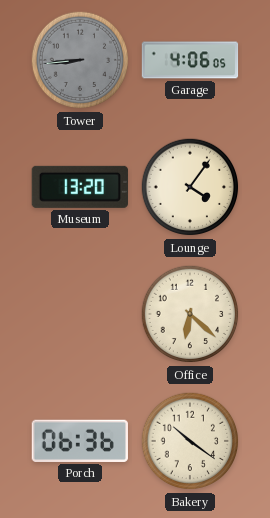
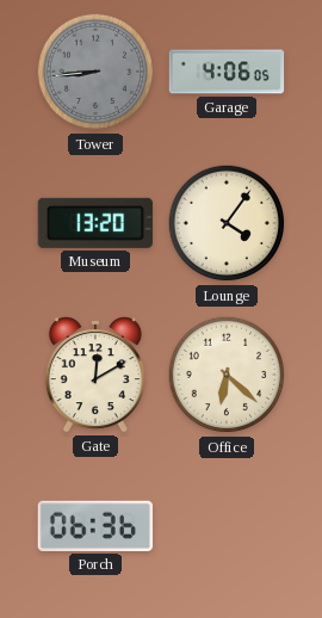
Gate: none -> 12:10
Bakery: 10:21 -> none
